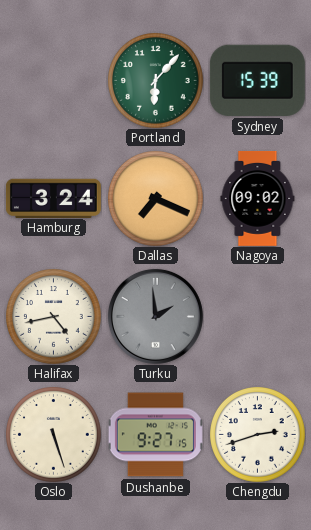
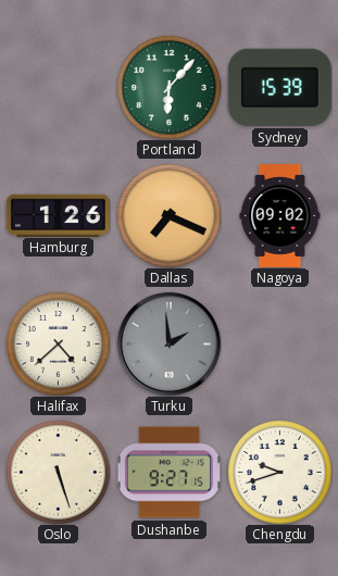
Hamburg: 3:24 -> 1:26
Halifax: 4:43 -> 4:38
Chengdu: 2:42 -> 9:42
